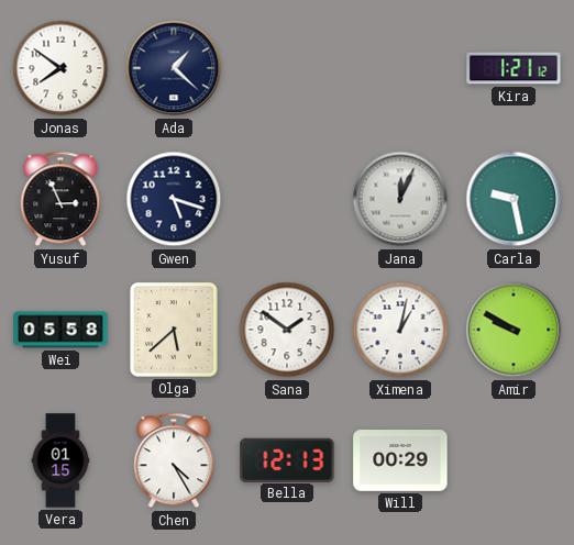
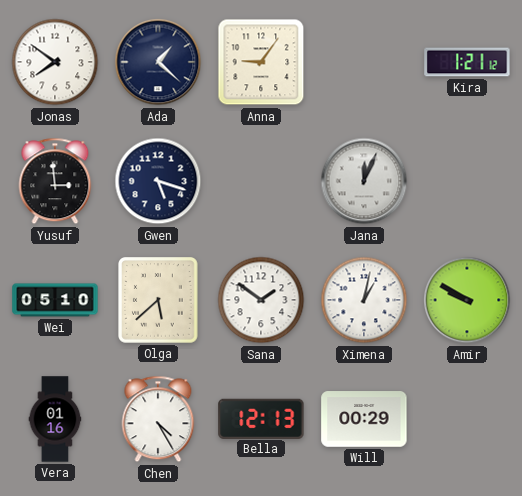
Anna: none -> 9:06
Yusuf: 2:56 -> 2:59
Carla: 9:28 -> none
Wei: 05:58 -> 05:10
Vera: 01:15 -> 01:16
